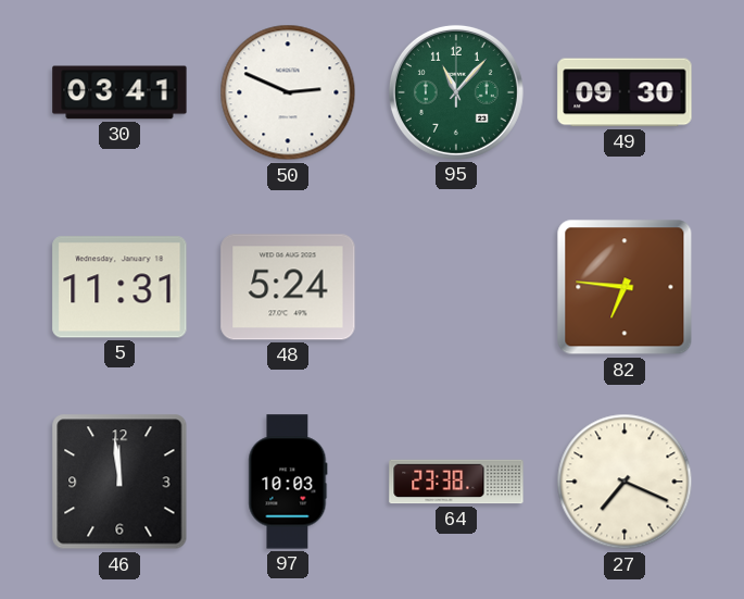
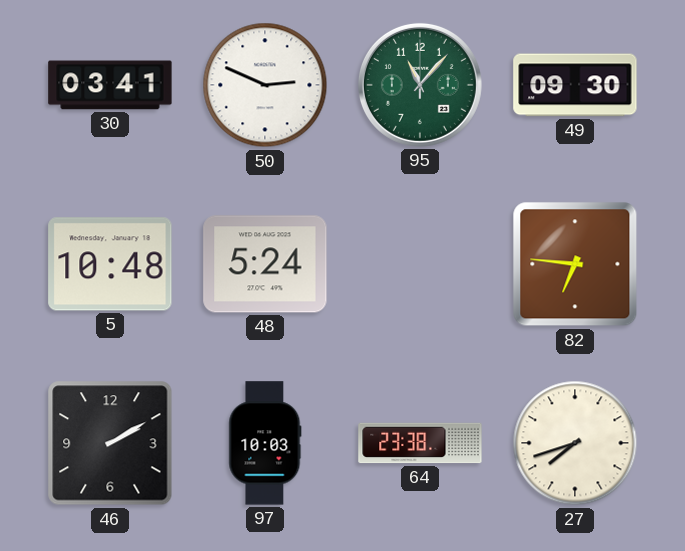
5: 11:31 -> 10:48
46: 11:59 -> 2:10
27: 7:19 -> 7:42
